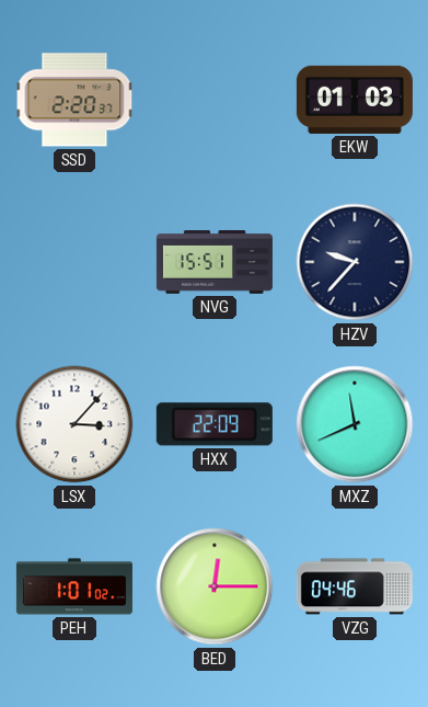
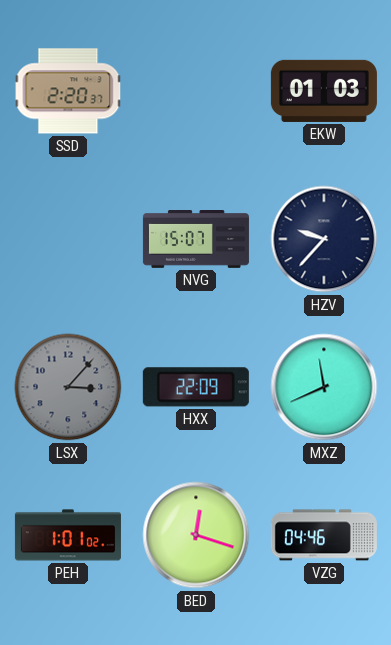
NVG: 15:51 -> 15:07
LSX dial: white -> grey
BED: 12:15 -> 12:18
